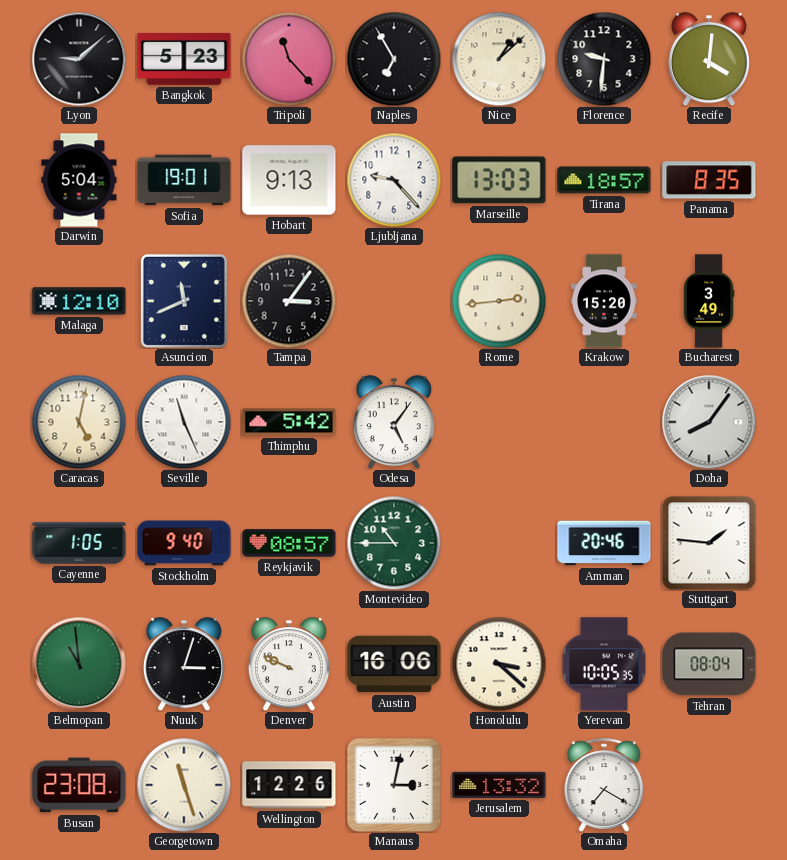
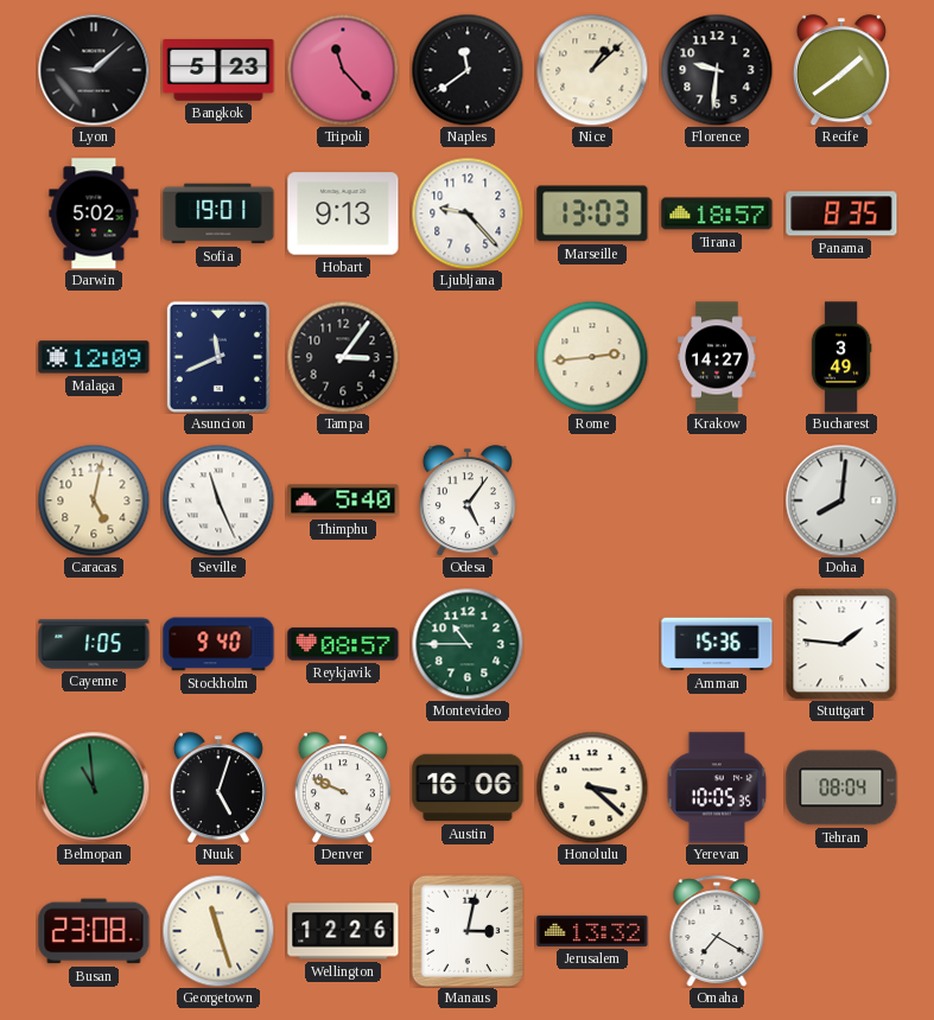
Naples: 6:55 -> 11:39
Recife: 4:01 -> 1:39
Darwin: 5:04 -> 5:02
Malaga: 12:10 -> 12:09
Krakow: 15:20 -> 14:27
Thimphu: 5:42 -> 5:40
Doha: 8:06 -> 8:01
Amman: 20:46 -> 15:36
Nuuk: 3:03 -> 5:03
